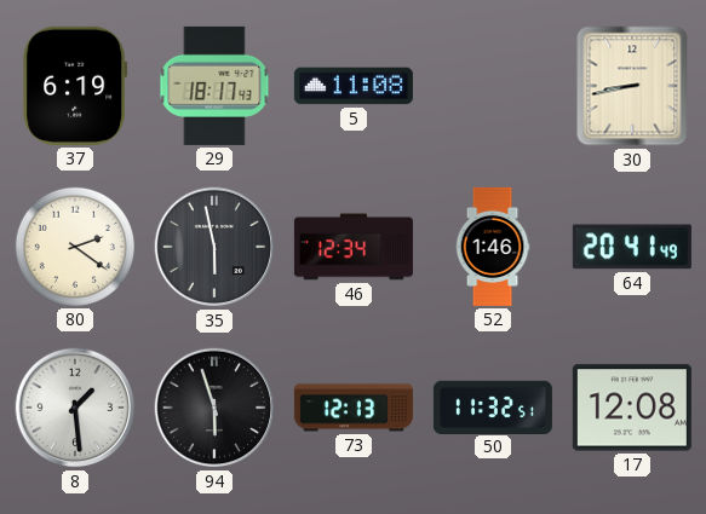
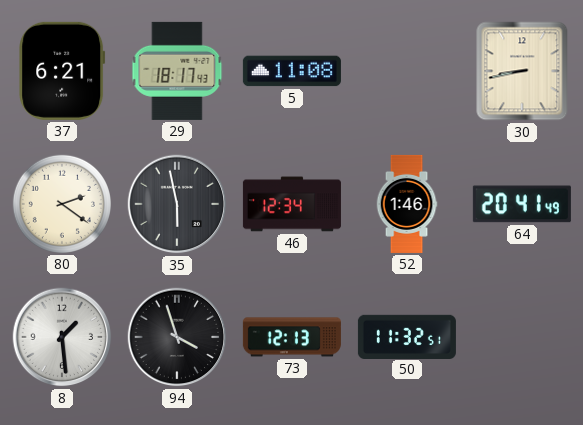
37: 6:19 -> 6:21
94: 5:57 -> 3:57
17: 12:08 -> none
